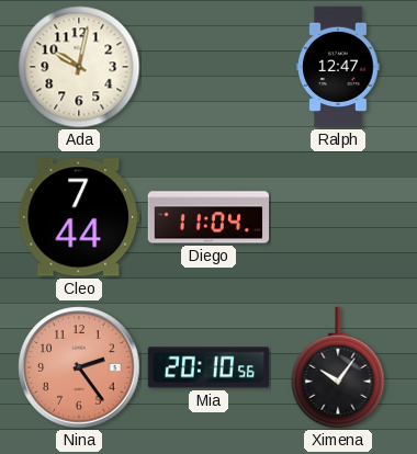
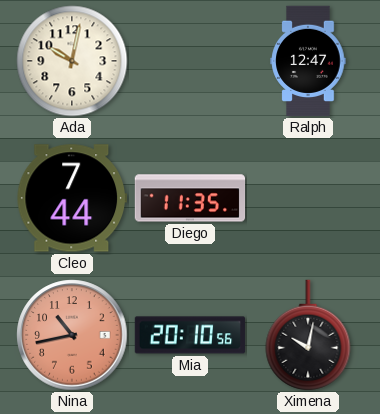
Diego: 11:04 -> 11:35
Nina: 2:24 -> 10:43
Ximena: 10:06 -> 10:02
